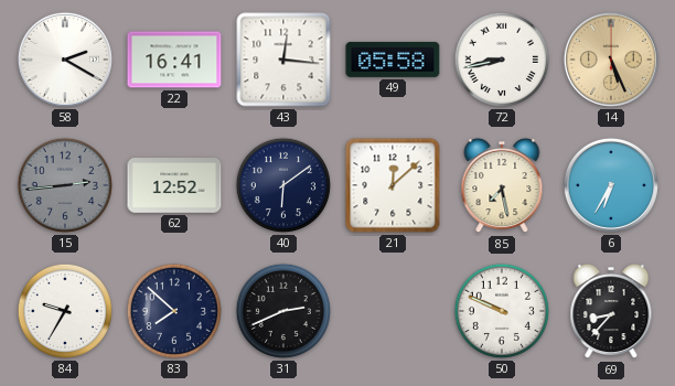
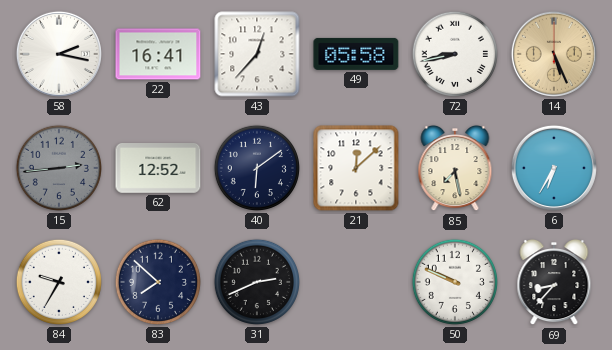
58: 2:20 -> 2:17
43: 12:16 -> 12:37
